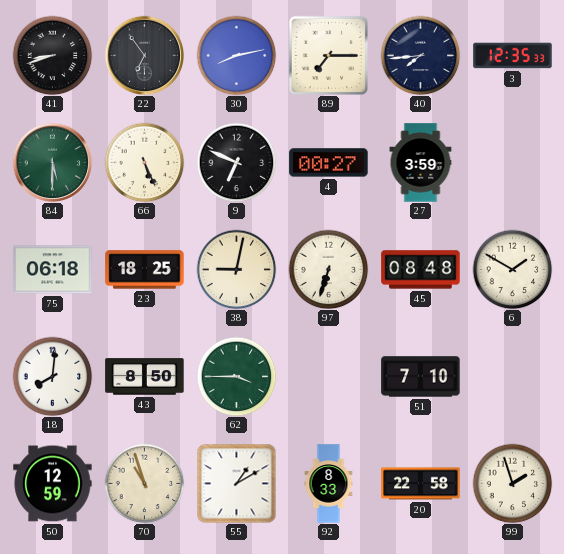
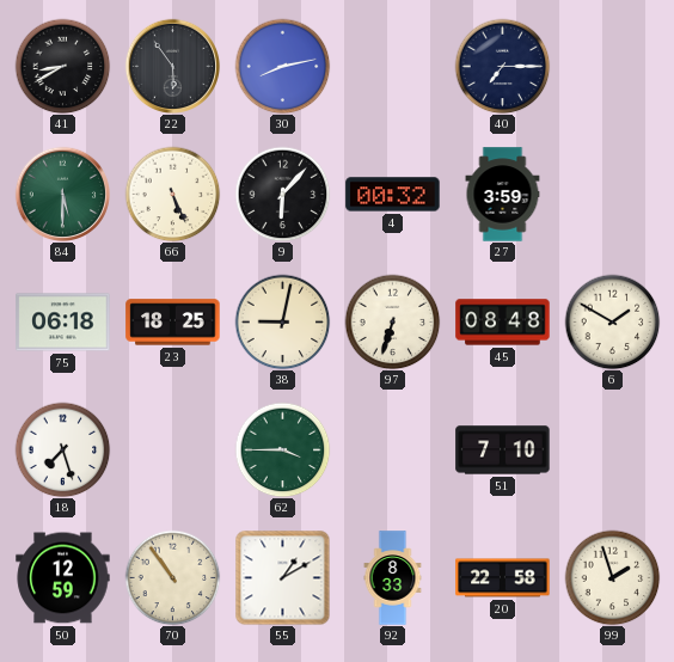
41: 8:42 -> 8:40
22: 6:54 -> 5:54
89: 7:15 -> none
40: 7:44 -> 7:15
3: 12:35 -> none
9: 6:49 -> 6:07
4: 00:27 -> 00:32
18: 8:01 -> 7:27
43: 8:50 -> none
70: 10:57 -> 10:54
